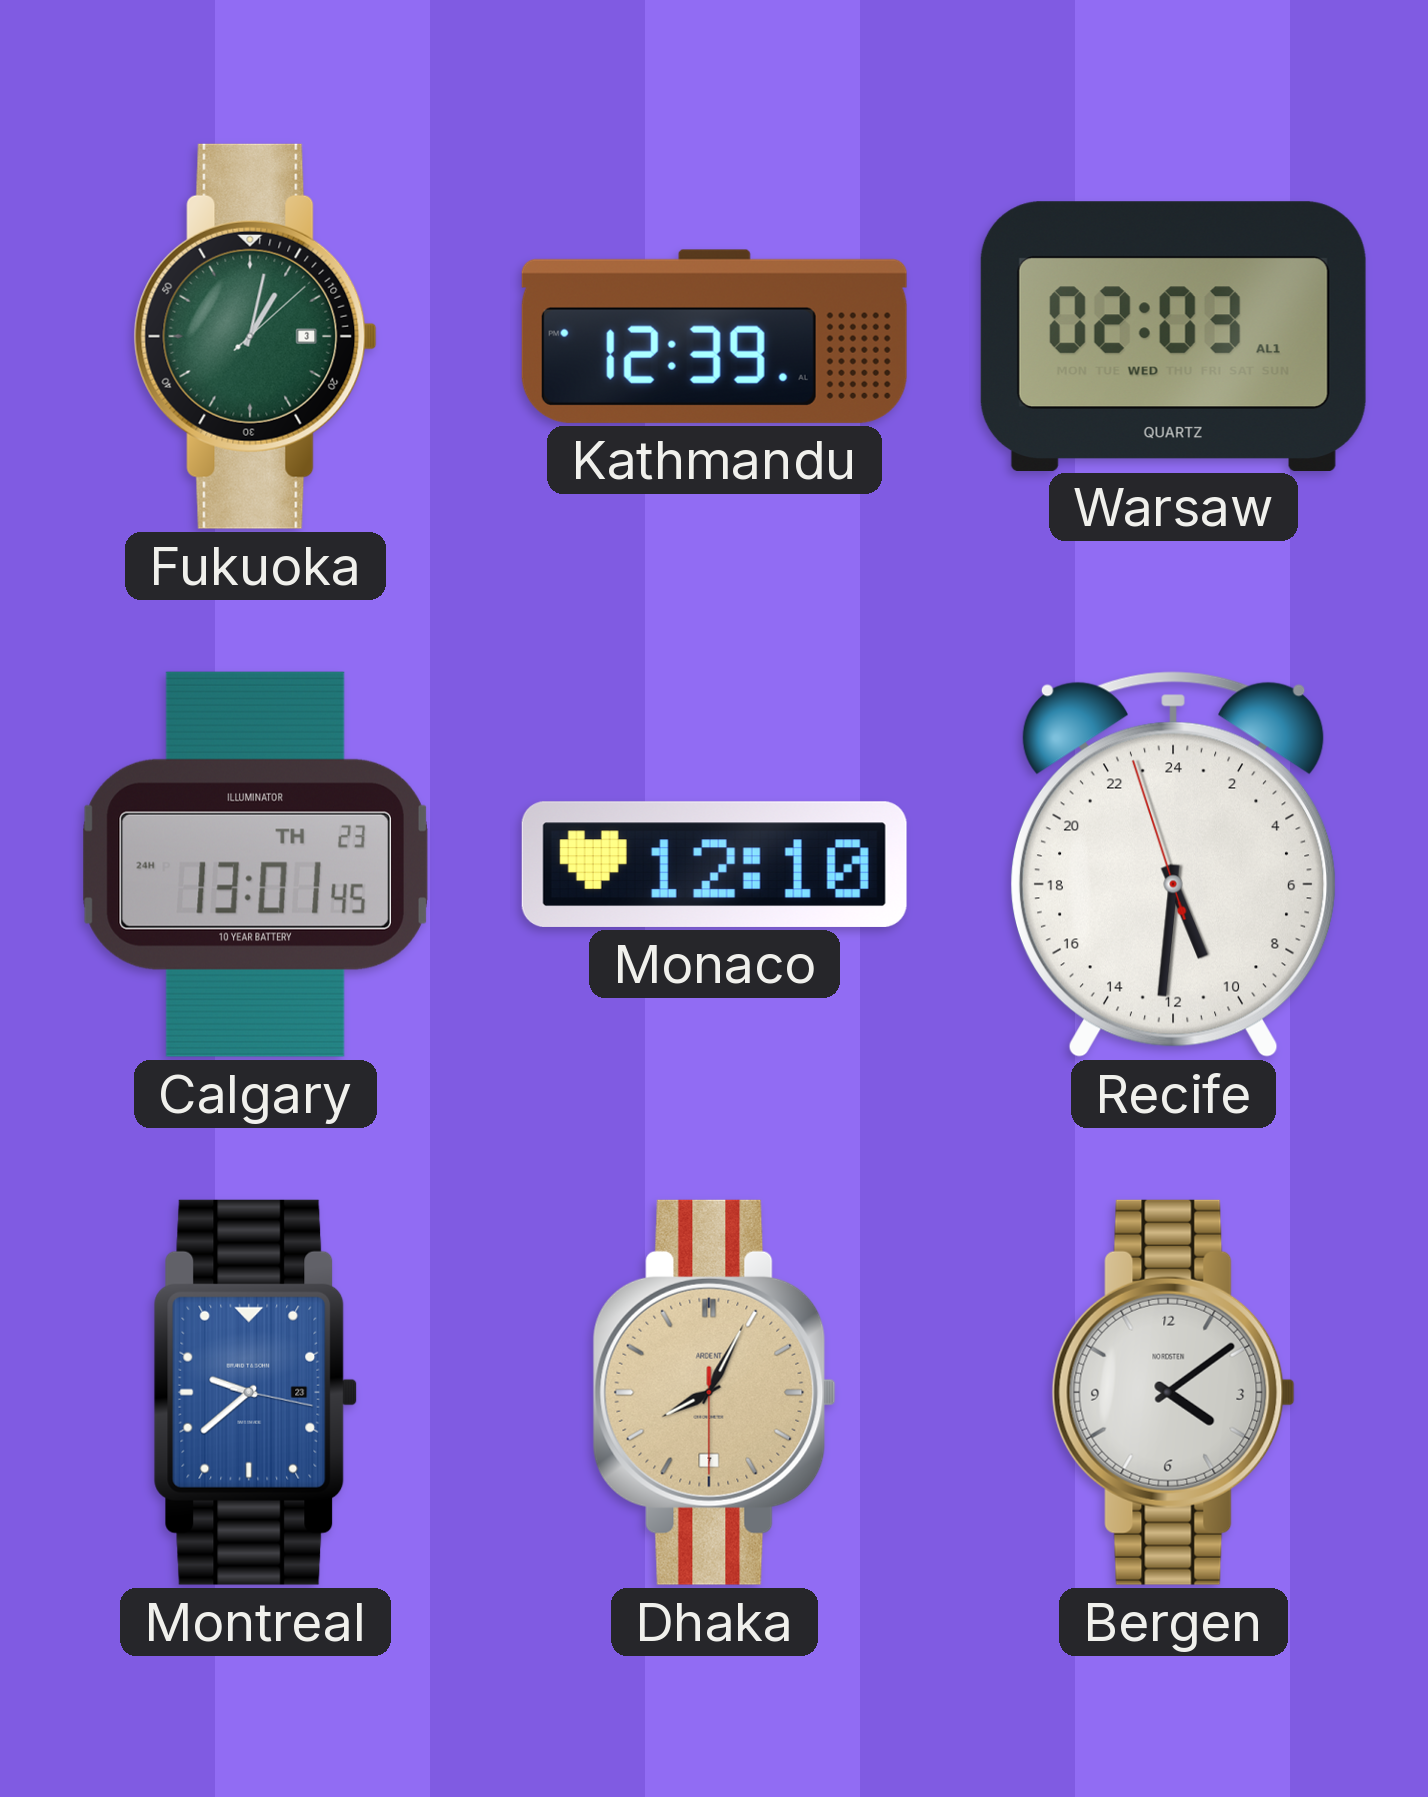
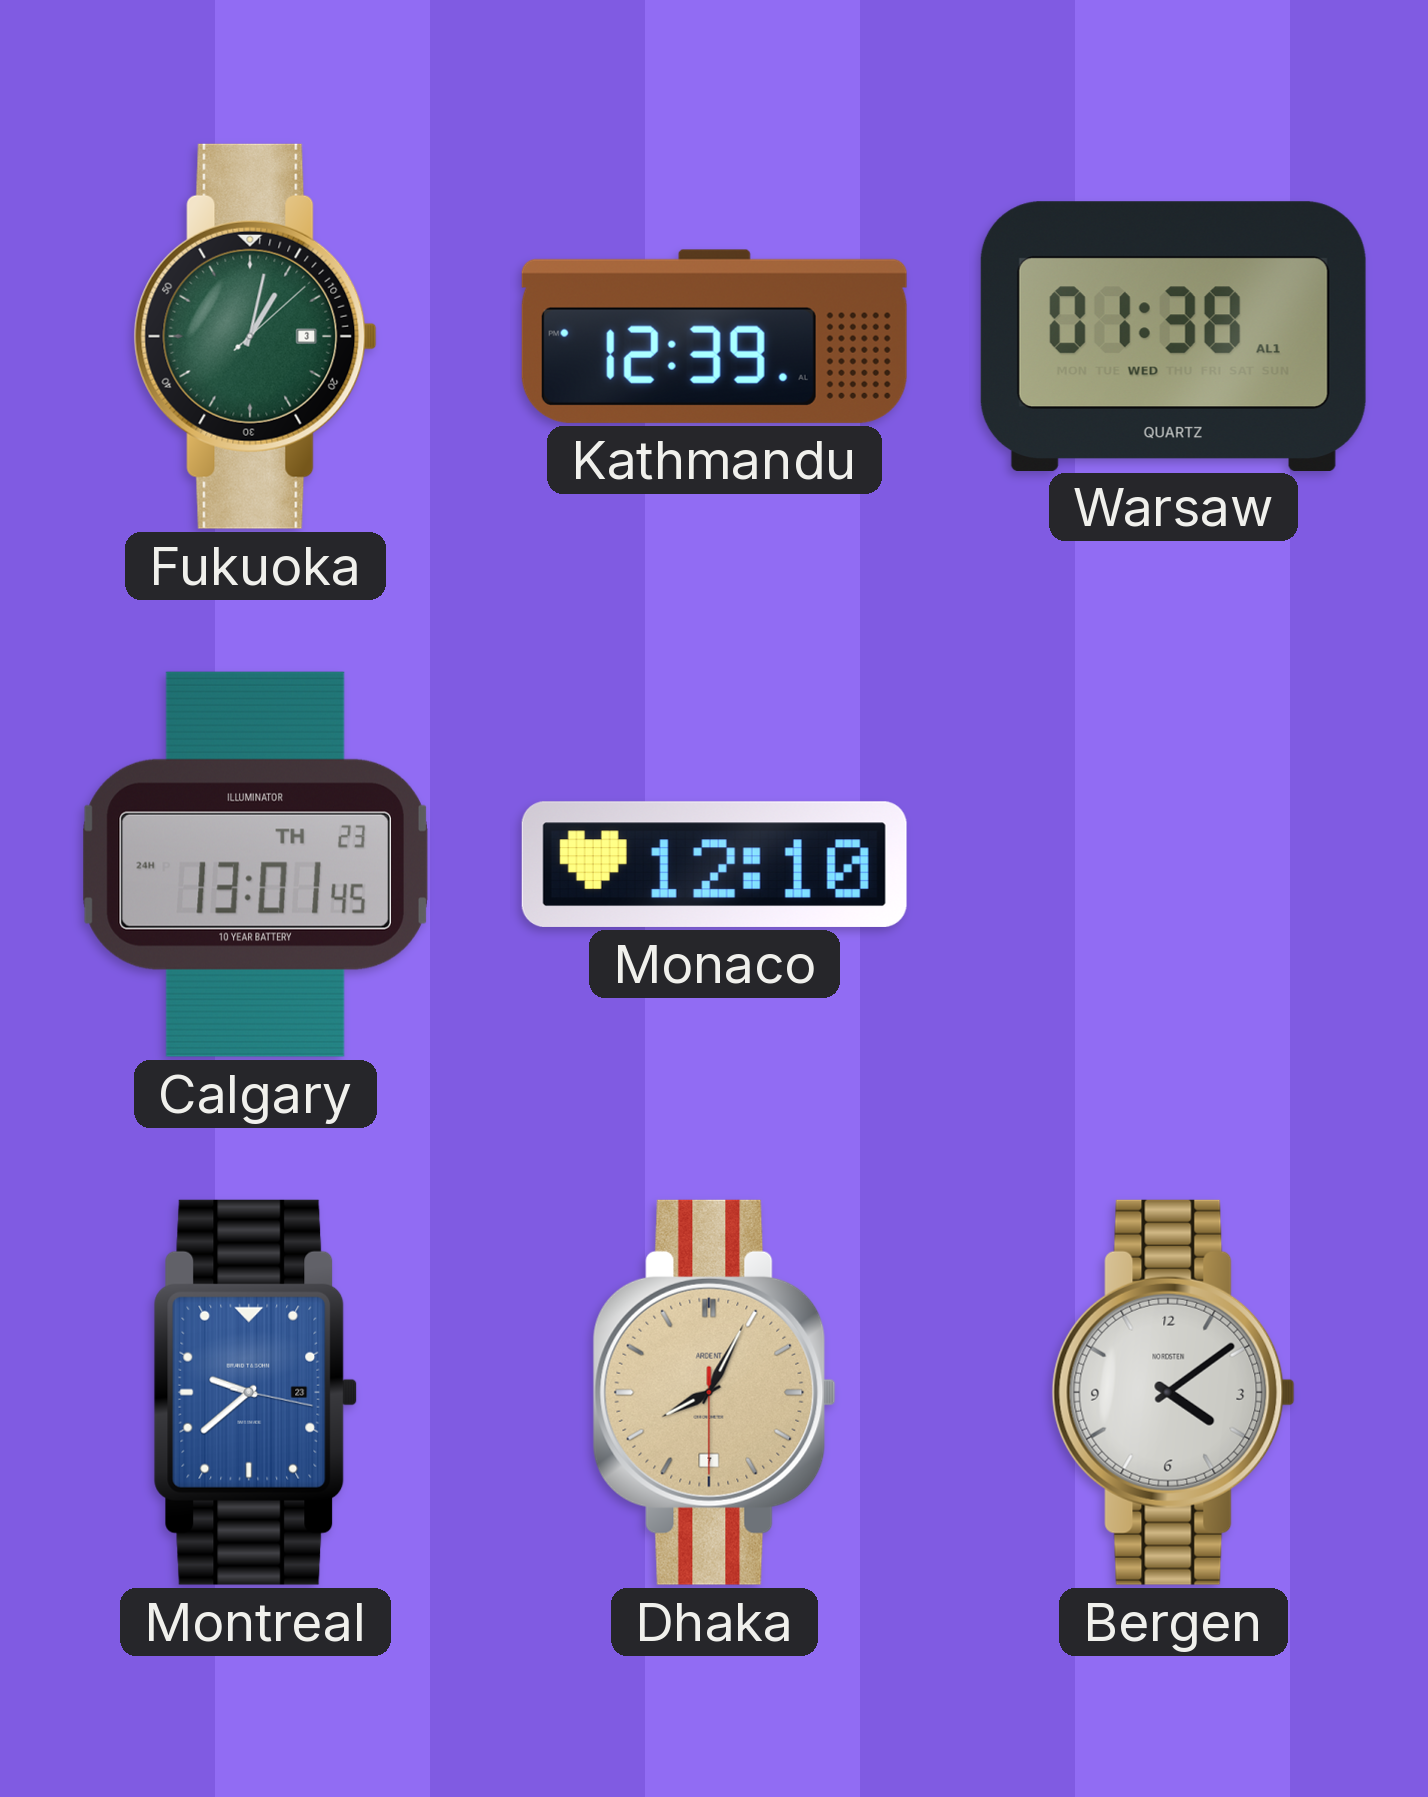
Warsaw: 02:03 -> 01:38
Recife: 10:30 -> none
